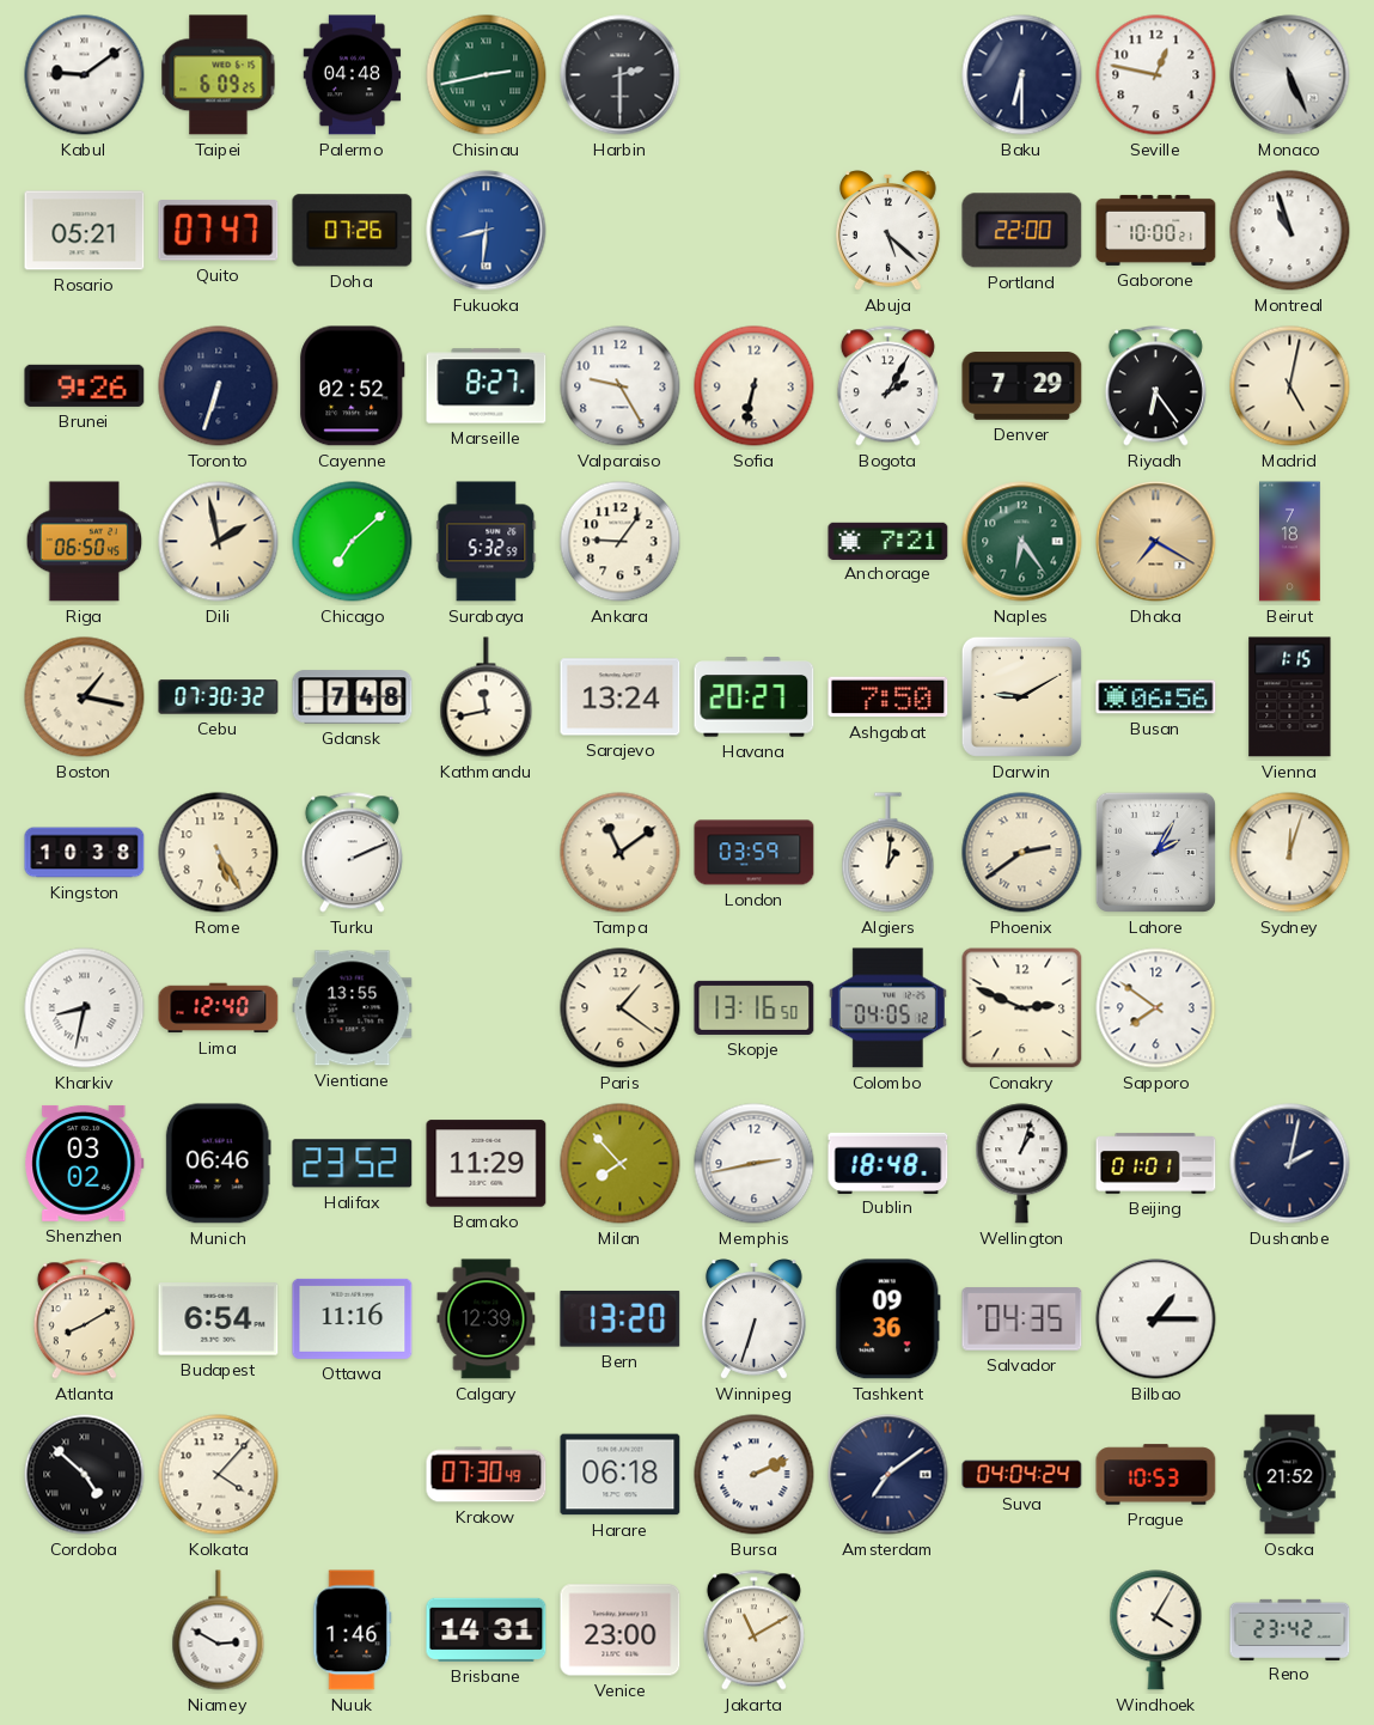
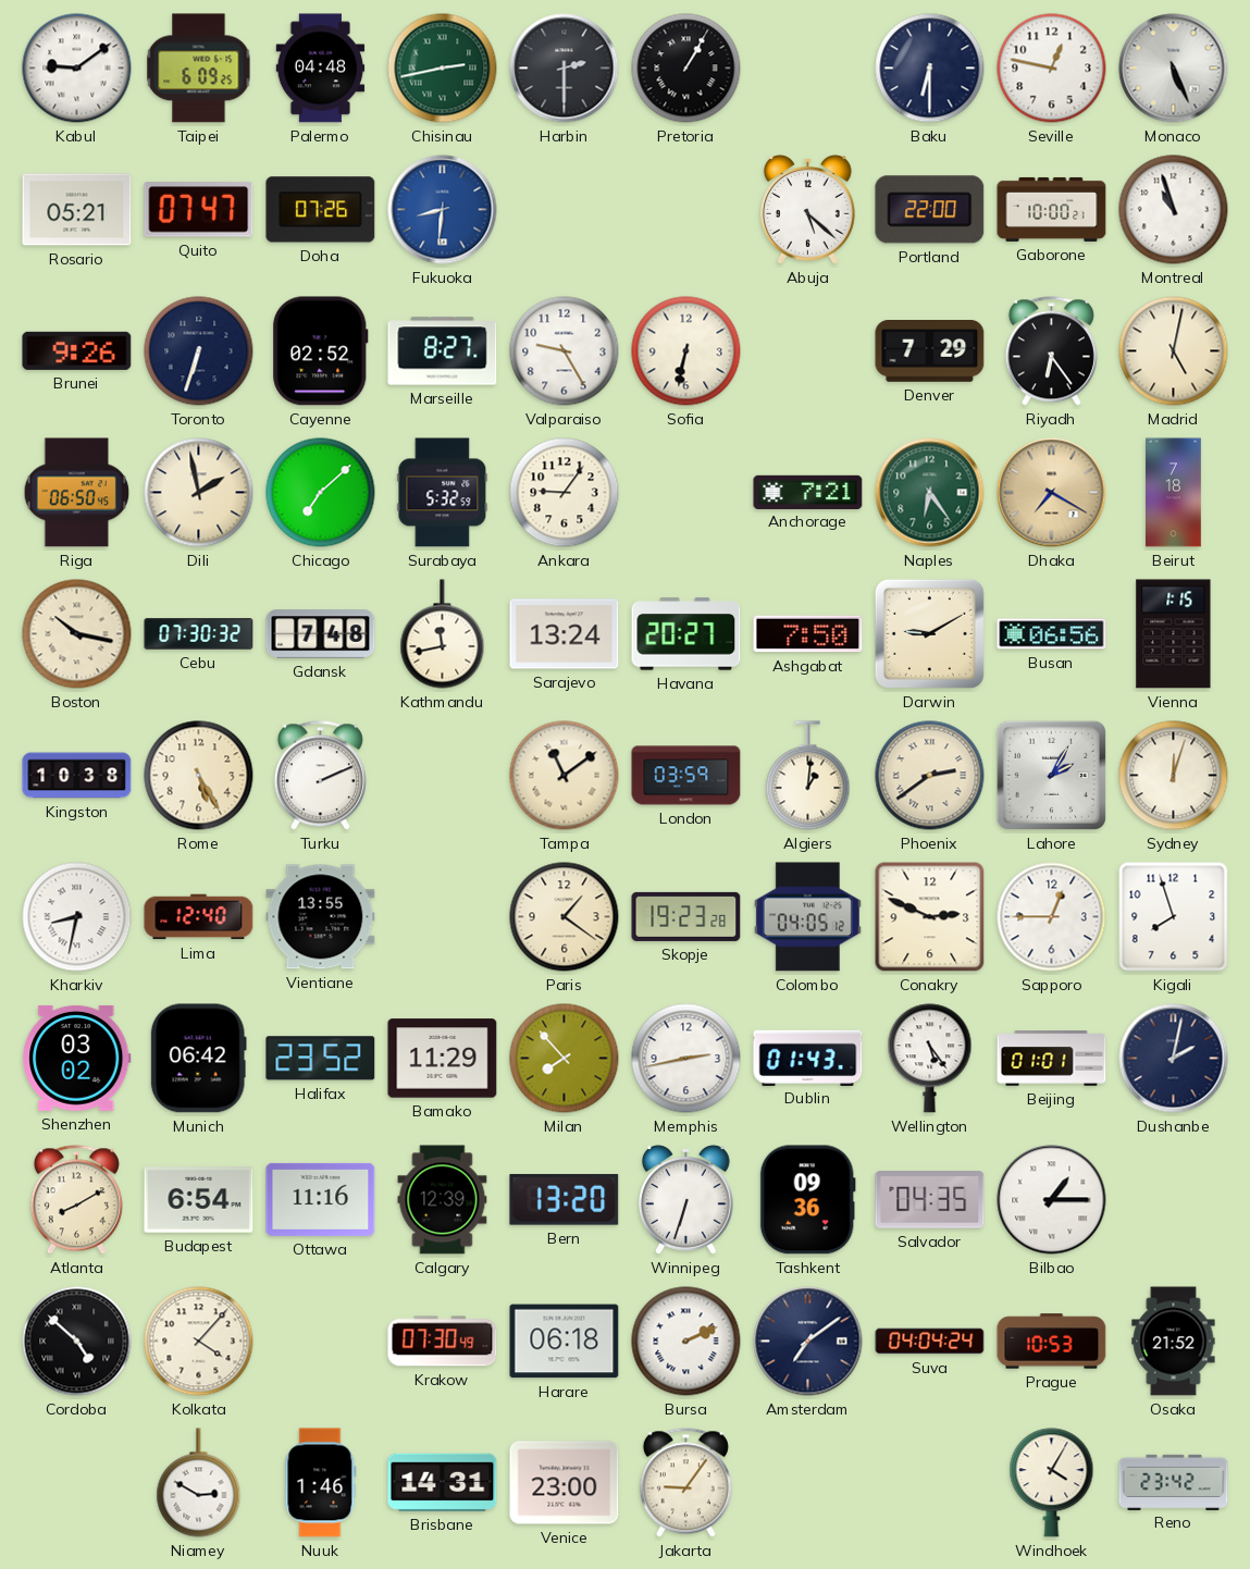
Pretoria: none -> 1:05
Bogota: 2:05 -> none
Boston: 1:17 -> 10:17
Skopje: 13:16 -> 19:23
Sapporo: 7:51 -> 12:45
Kigali: none -> 7:57
Munich: 06:46 -> 06:42
Dublin: 18:48 -> 01:43
Wellington: 1:03 -> 5:24
Jakarta: 11:10 -> 9:06
